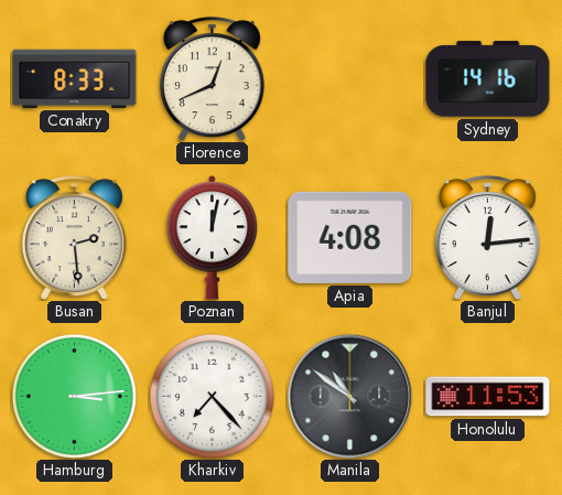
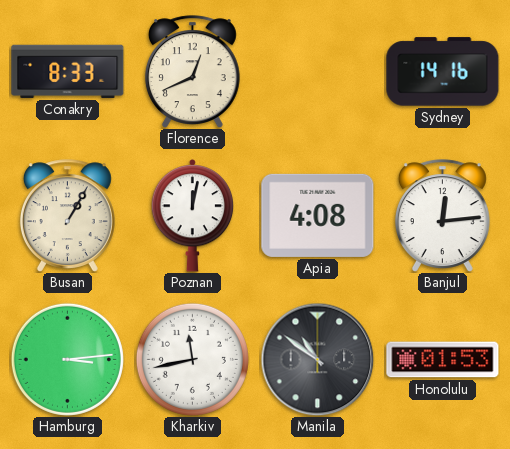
Busan: 2:29 -> 1:05
Kharkiv: 7:23 -> 11:43
Honolulu: 11:53 -> 01:53
